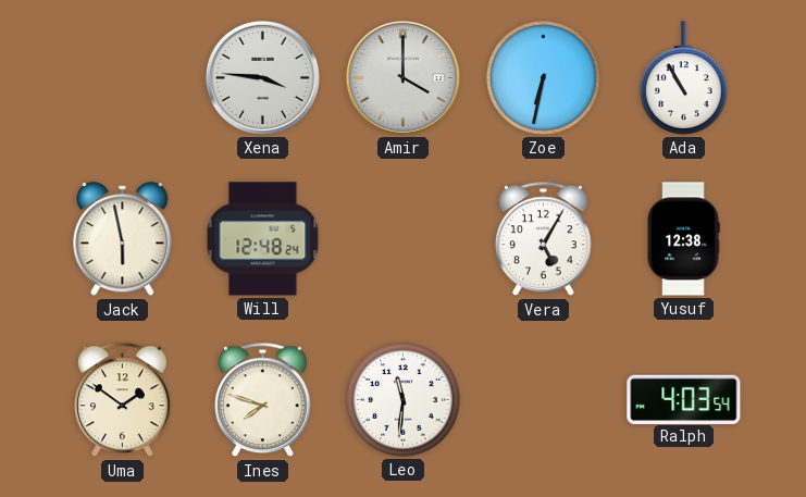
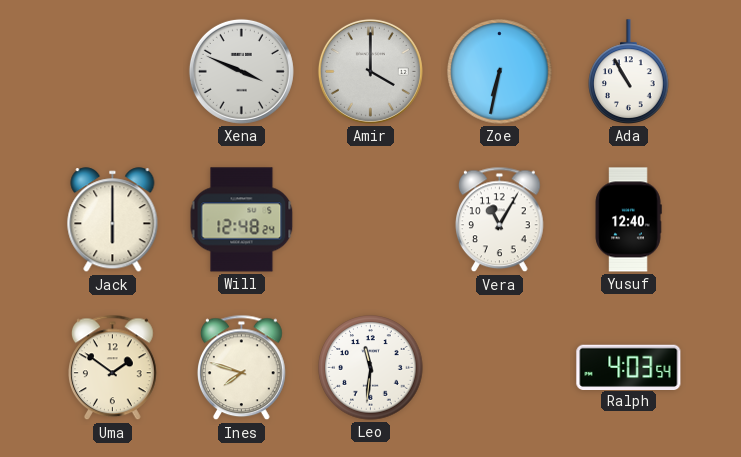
Xena: 3:46 -> 3:49
Jack: 5:58 -> 6:00
Vera: 5:05 -> 11:05
Yusuf: 12:38 -> 12:40
